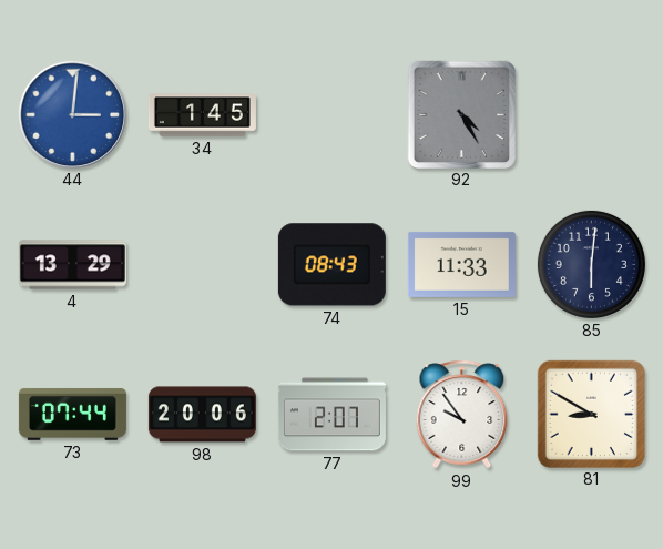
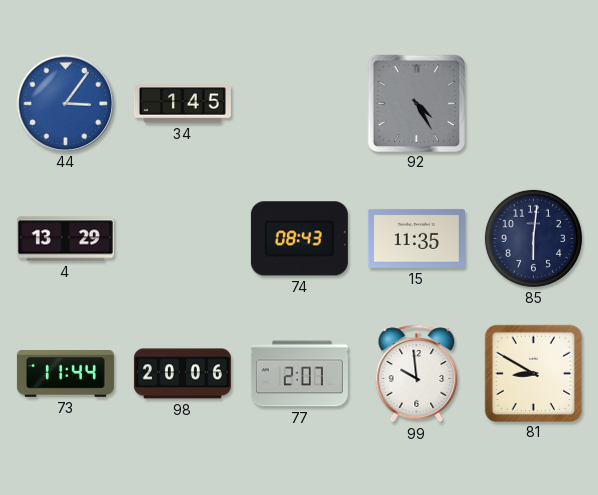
44: 3:01 -> 3:06
15: 11:33 -> 11:35
73: 07:44 -> 11:44
99: 9:54 -> 9:59
